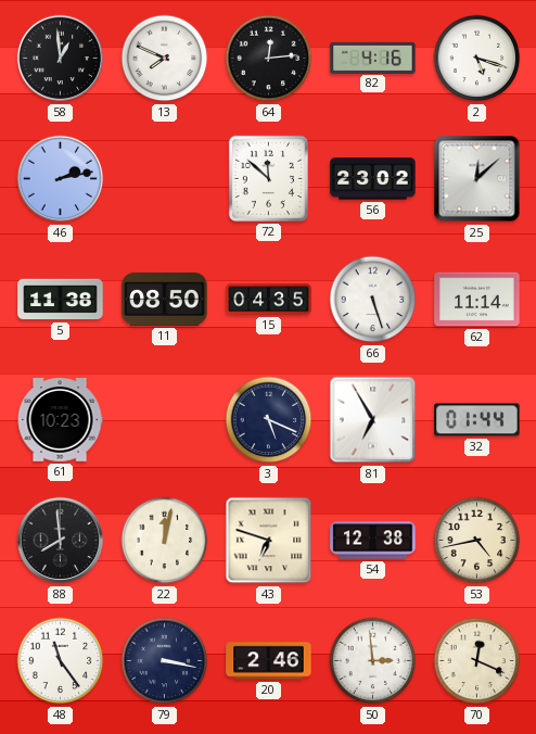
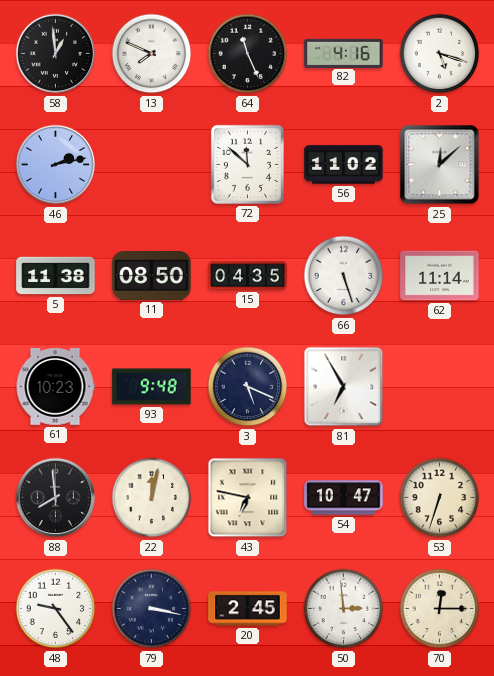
64: 12:14 -> 11:26
56: 23:02 -> 11:02
93: none -> 9:48
32: 01:44 -> none
43: 6:48 -> 6:47
54: 12:38 -> 10:47
53: 4:43 -> 6:33
48: 11:24 -> 9:24
20: 2:46 -> 2:45
70: 12:19 -> 12:15
